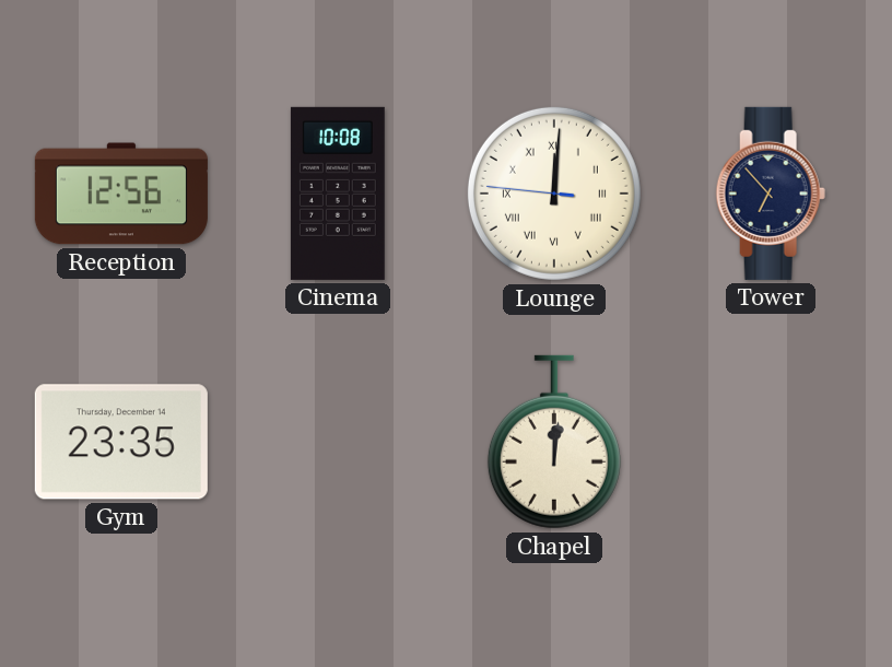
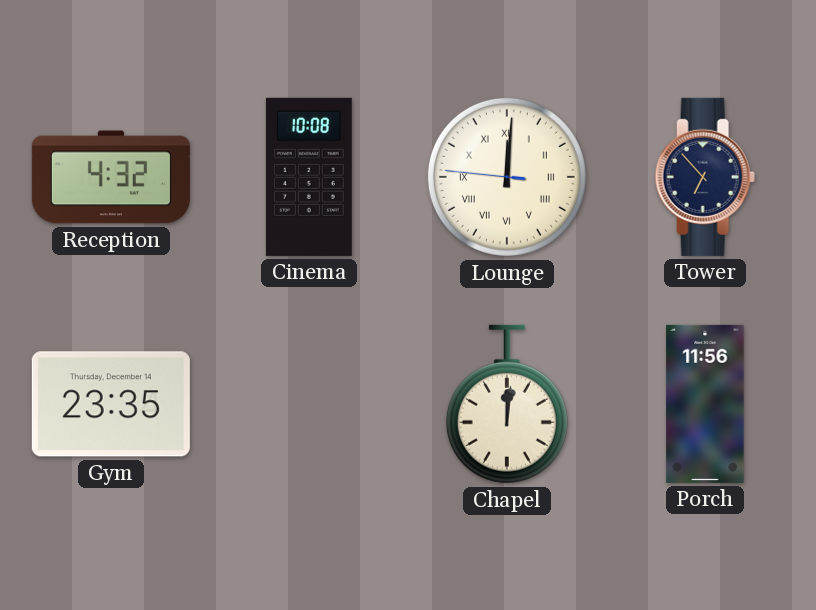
Reception: 12:56 -> 4:32
Porch: none -> 11:56
